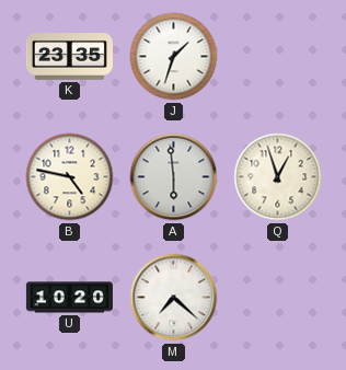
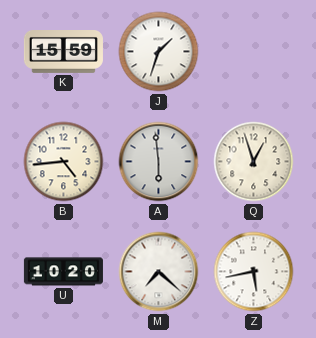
K: 23:35 -> 15:59
B: 4:47 -> 4:44
Z: none -> 5:43
